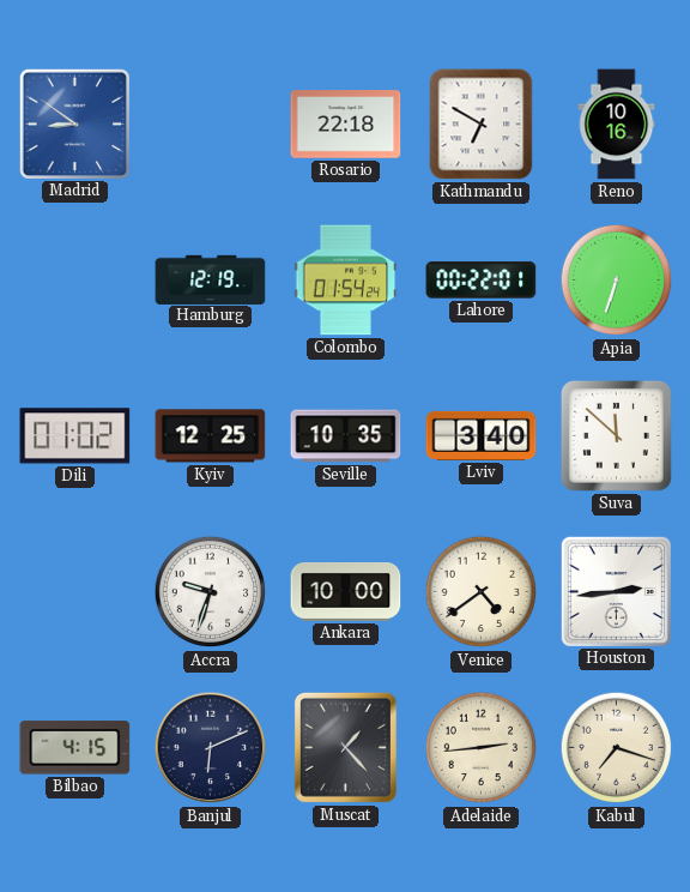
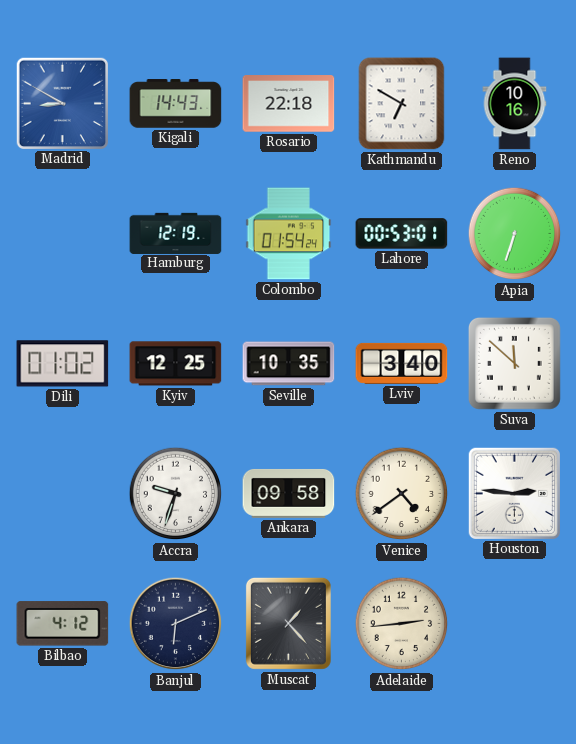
Madrid: 8:51 -> 8:50
Kigali: none -> 14:43
Lahore: 00:22 -> 00:53
Ankara: 10:00 -> 09:58
Houston: 2:44 -> 2:46
Bilbao: 4:15 -> 4:12
Kabul: 7:18 -> none
